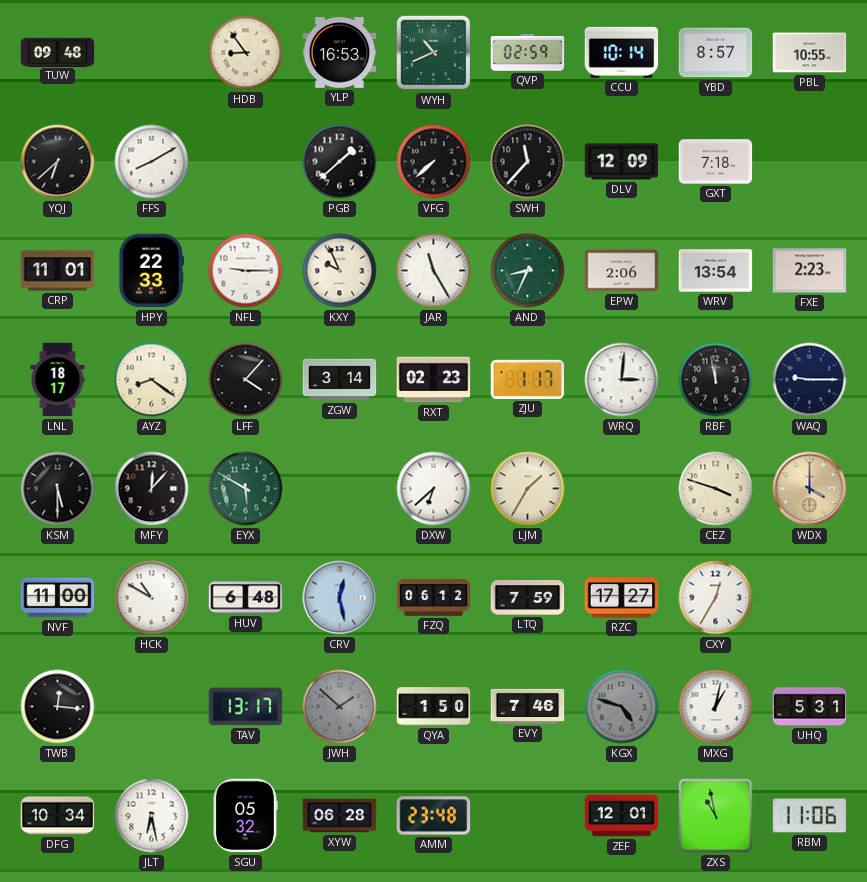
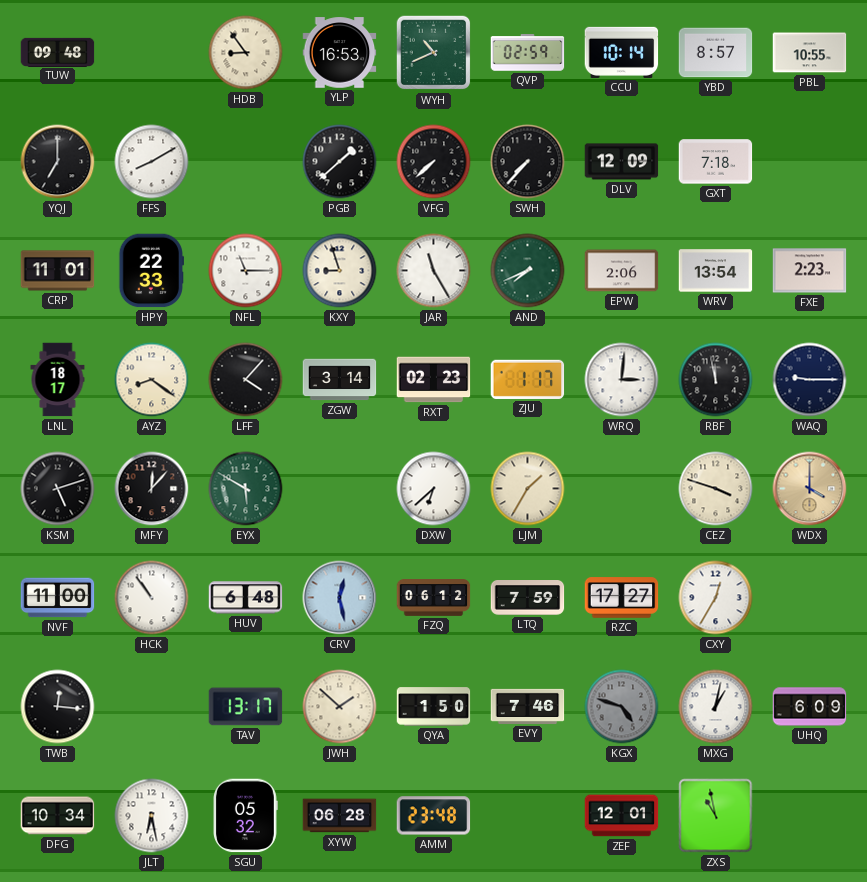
YQJ: 6:38 -> 7:00
SWH: 11:37 -> 7:37
NFL: 9:15 -> 11:15
KXY: 9:56 -> 8:57
AND: 8:34 -> 7:41
KSM: 5:30 -> 5:12
HCK: 10:50 -> 10:54
JWH dial: grey -> cream
UHQ: 5:31 -> 6:09
RBM: 11:06 -> none
